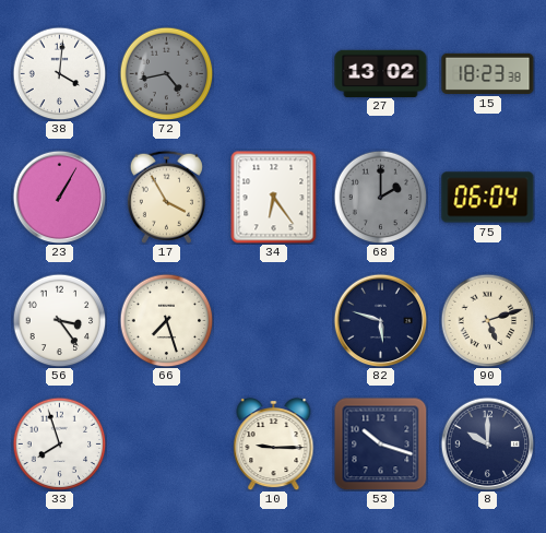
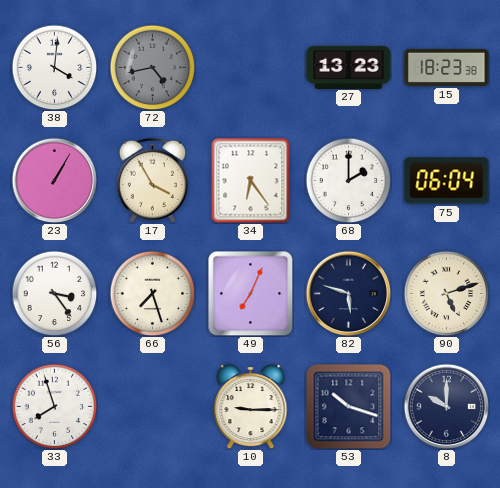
27: 13:02 -> 13:23
68 dial: grey -> white
49: none -> 7:04
